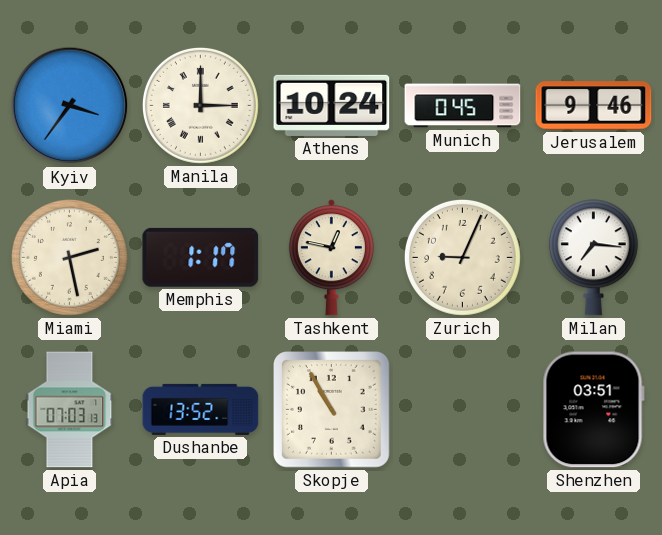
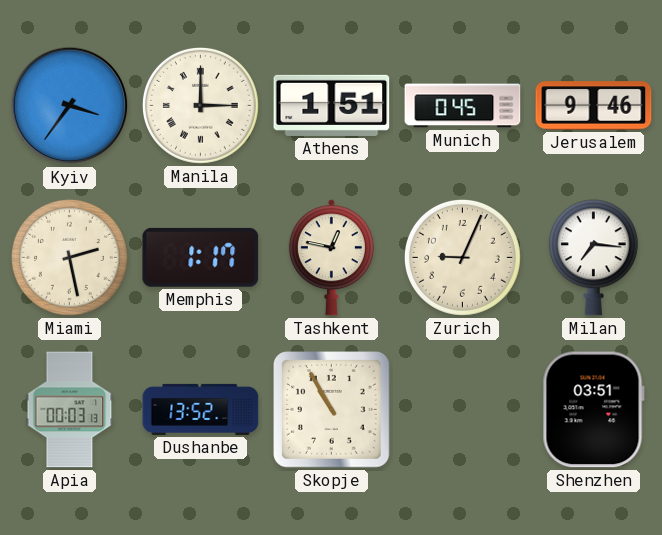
Athens: 10:24 -> 1:51
Apia: 07:03 -> 00:03
